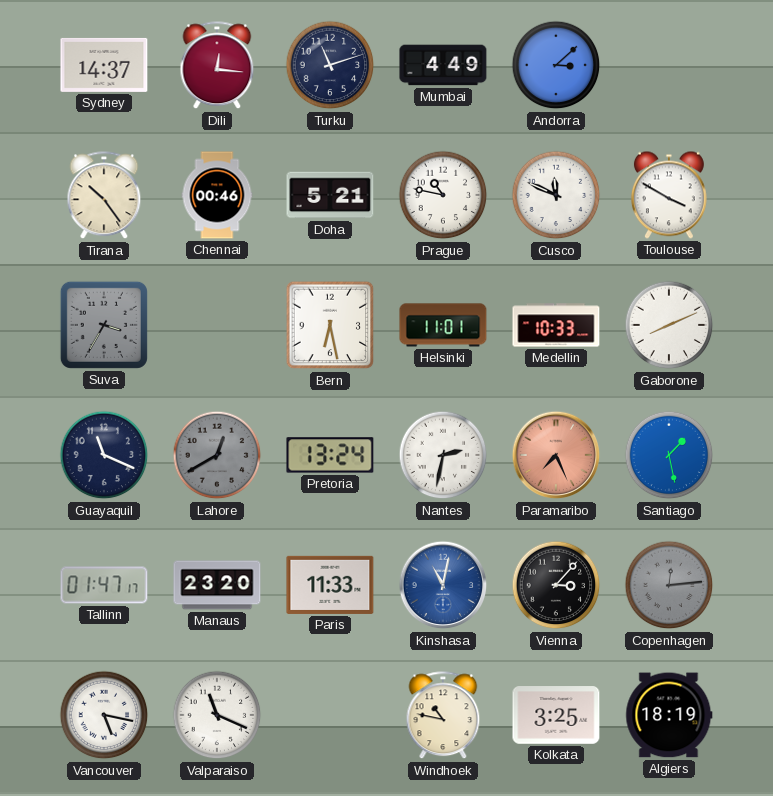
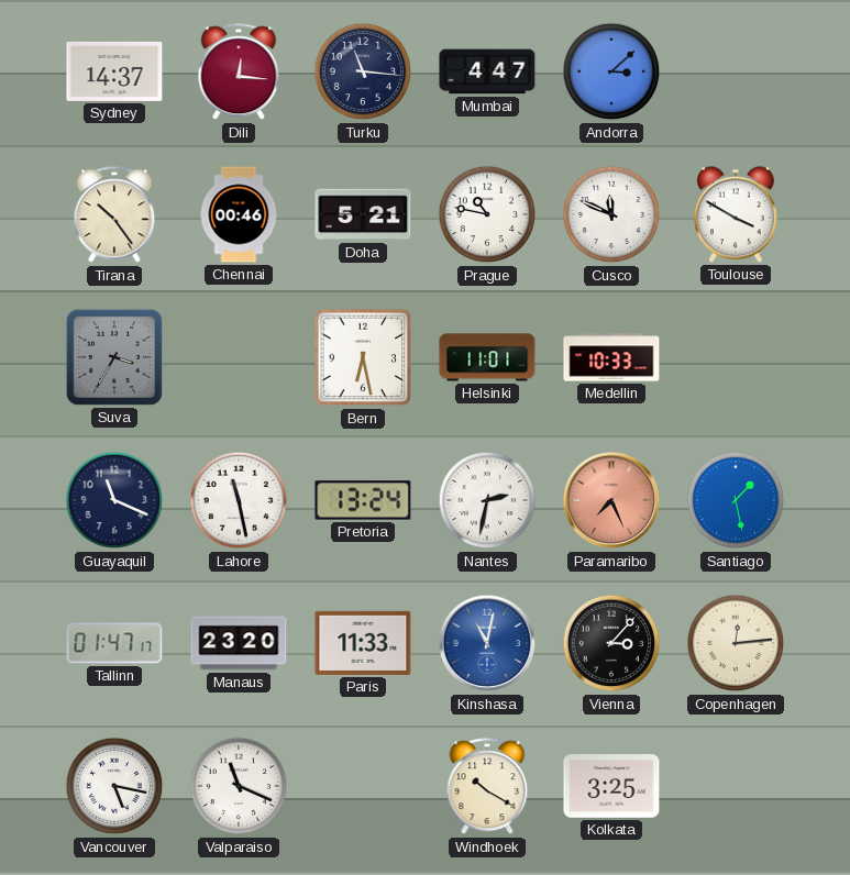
Turku: 11:12 -> 11:16
Mumbai: 4:49 -> 4:47
Gaborone: 8:11 -> none
Lahore: 12:40 -> 11:28
Lahore dial: grey -> white
Copenhagen dial: grey -> cream
Windhoek: 10:47 -> 10:20
Algiers: 18:19 -> none
